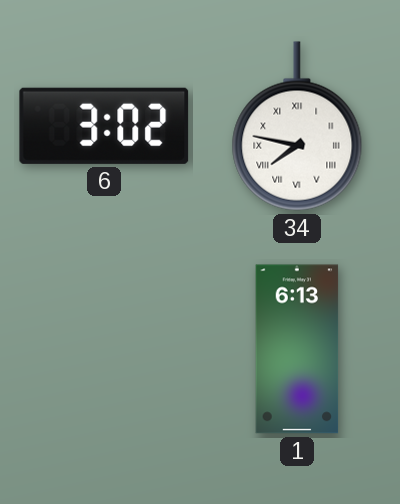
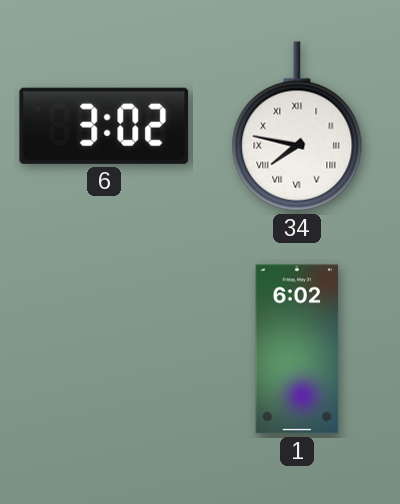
1: 6:13 -> 6:02
